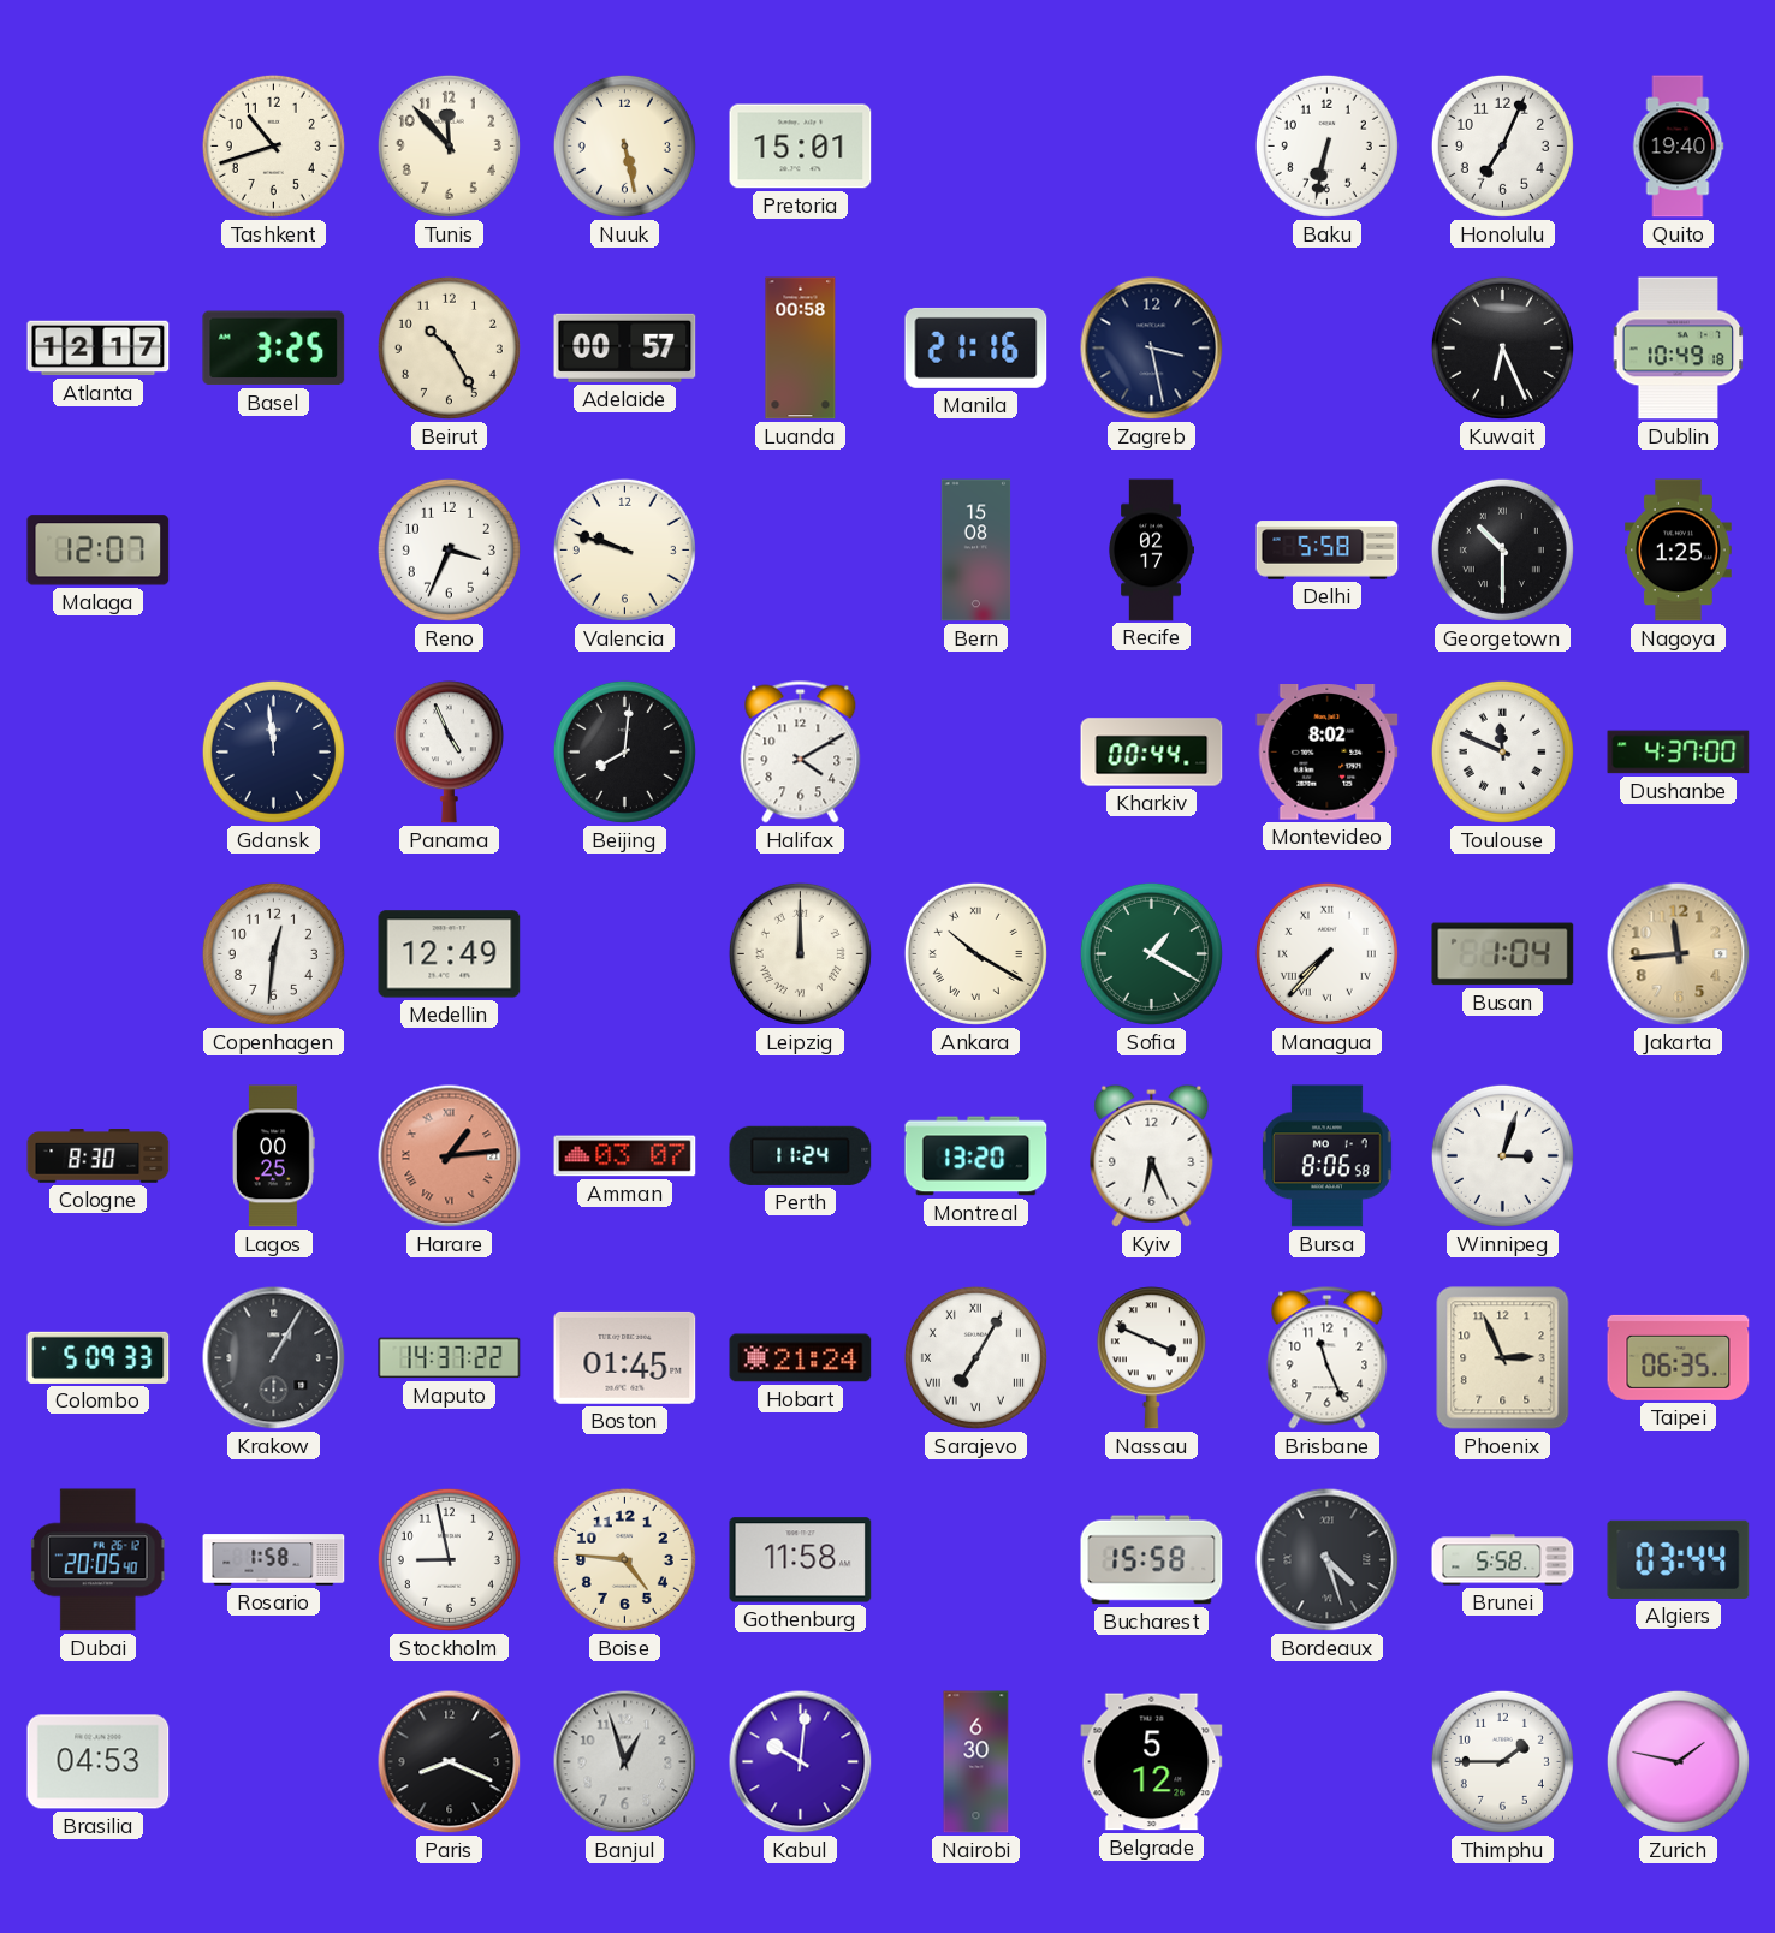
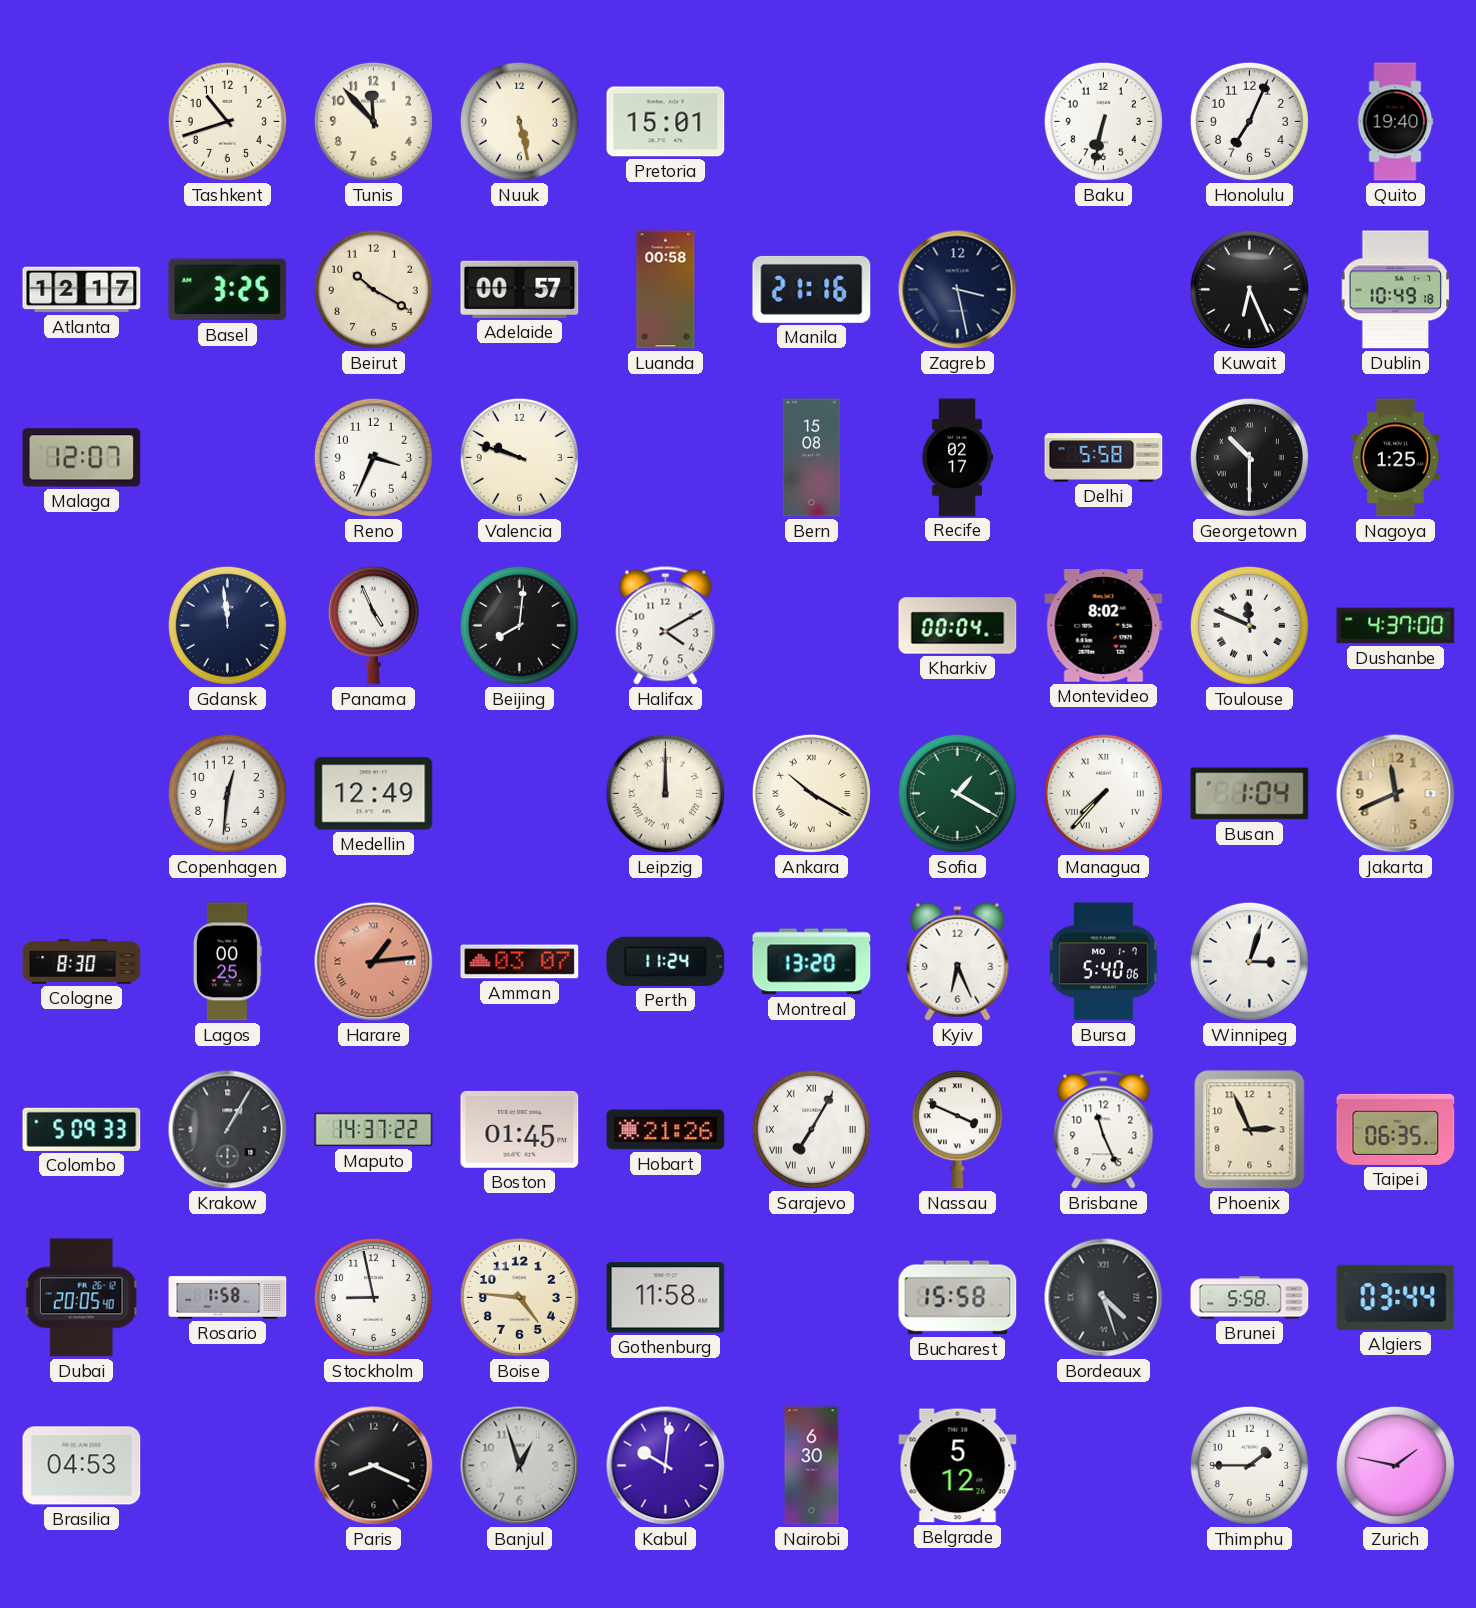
Beirut: 10:25 -> 10:20
Kharkiv: 00:44 -> 00:04
Jakarta: 11:44 -> 11:41
Bursa: 8:06 -> 5:40
Hobart: 21:24 -> 21:26
